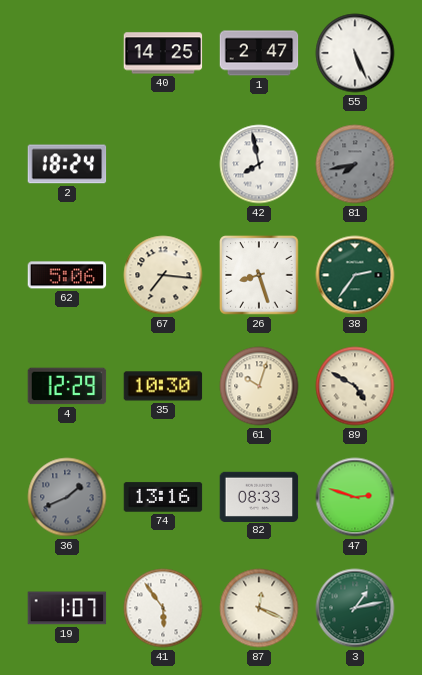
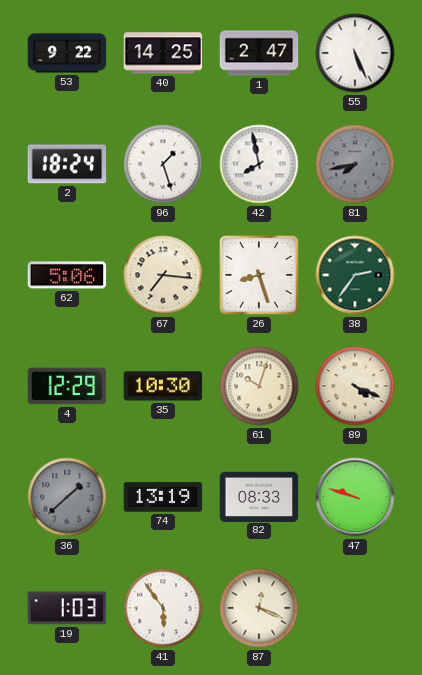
53: none -> 9:22
96: none -> 1:27
89: 4:50 -> 4:19
36: 1:41 -> 1:38
74: 13:16 -> 13:19
47: 2:48 -> 9:48
19: 1:07 -> 1:03
3: 1:13 -> none
